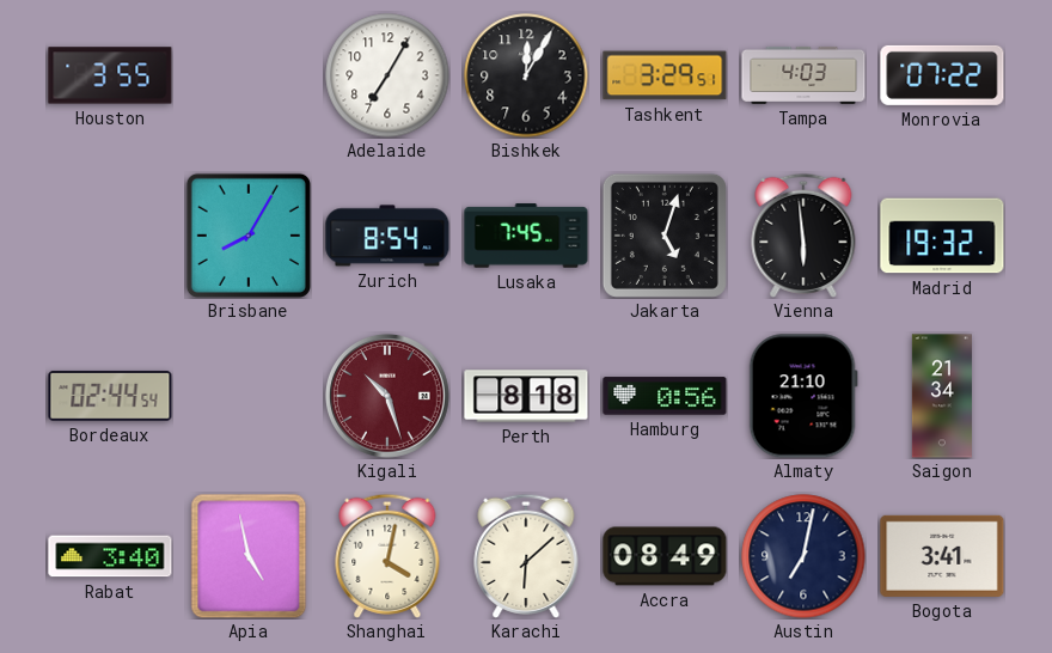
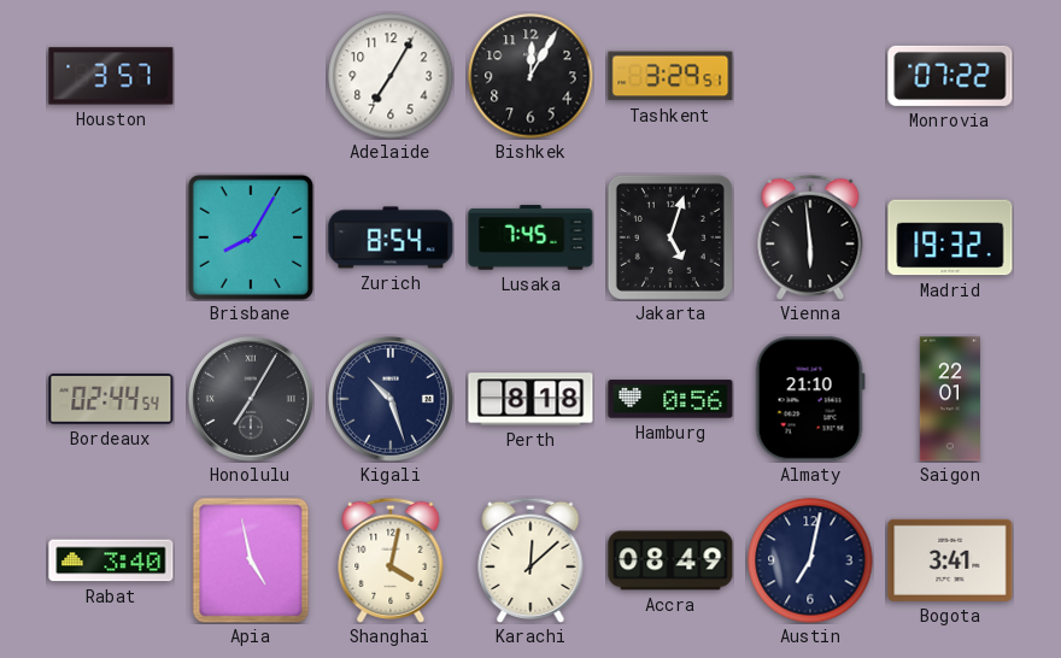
Houston: 3:55 -> 3:57
Tampa: 4:03 -> none
Honolulu: none -> 7:05
Kigali dial: burgundy -> navy
Saigon: 21:34 -> 22:01
Karachi: 6:08 -> 12:08
